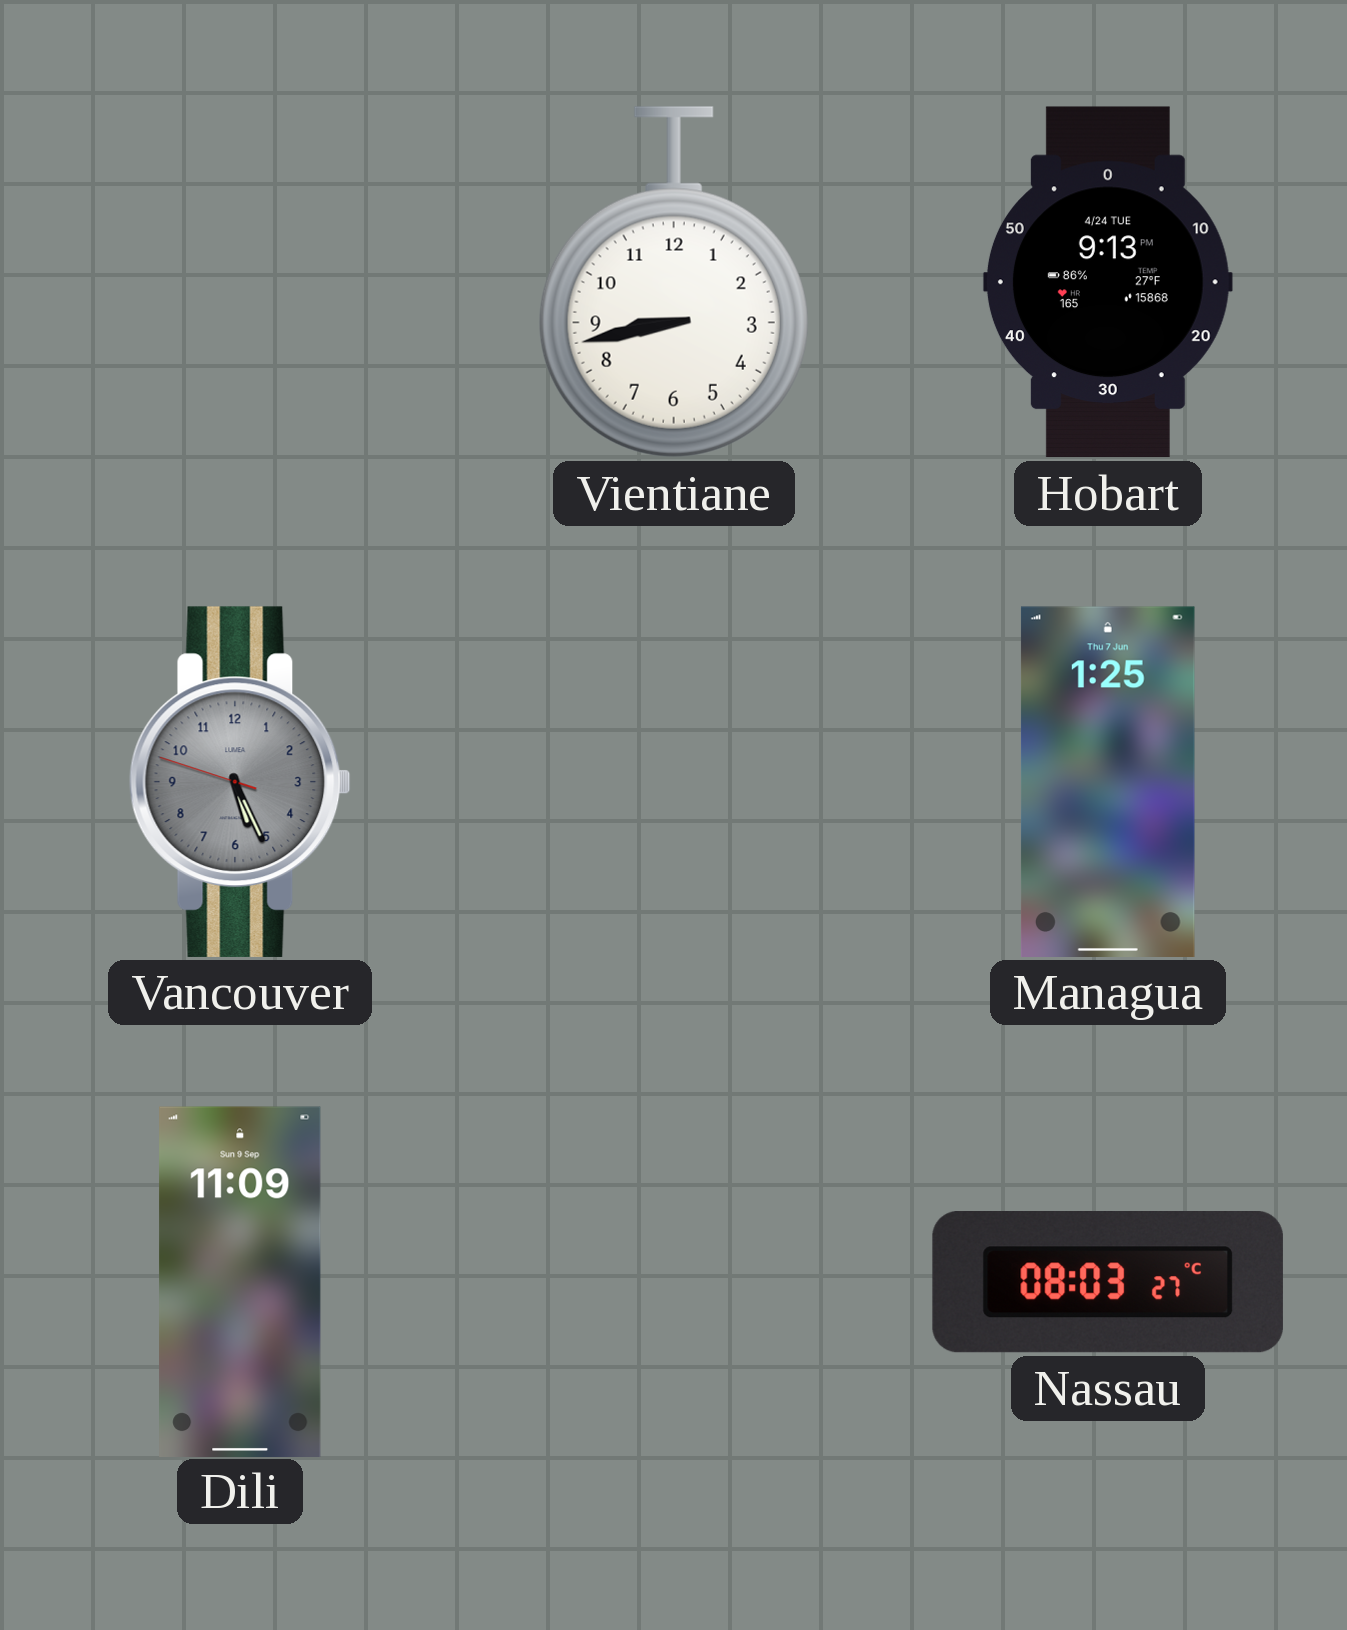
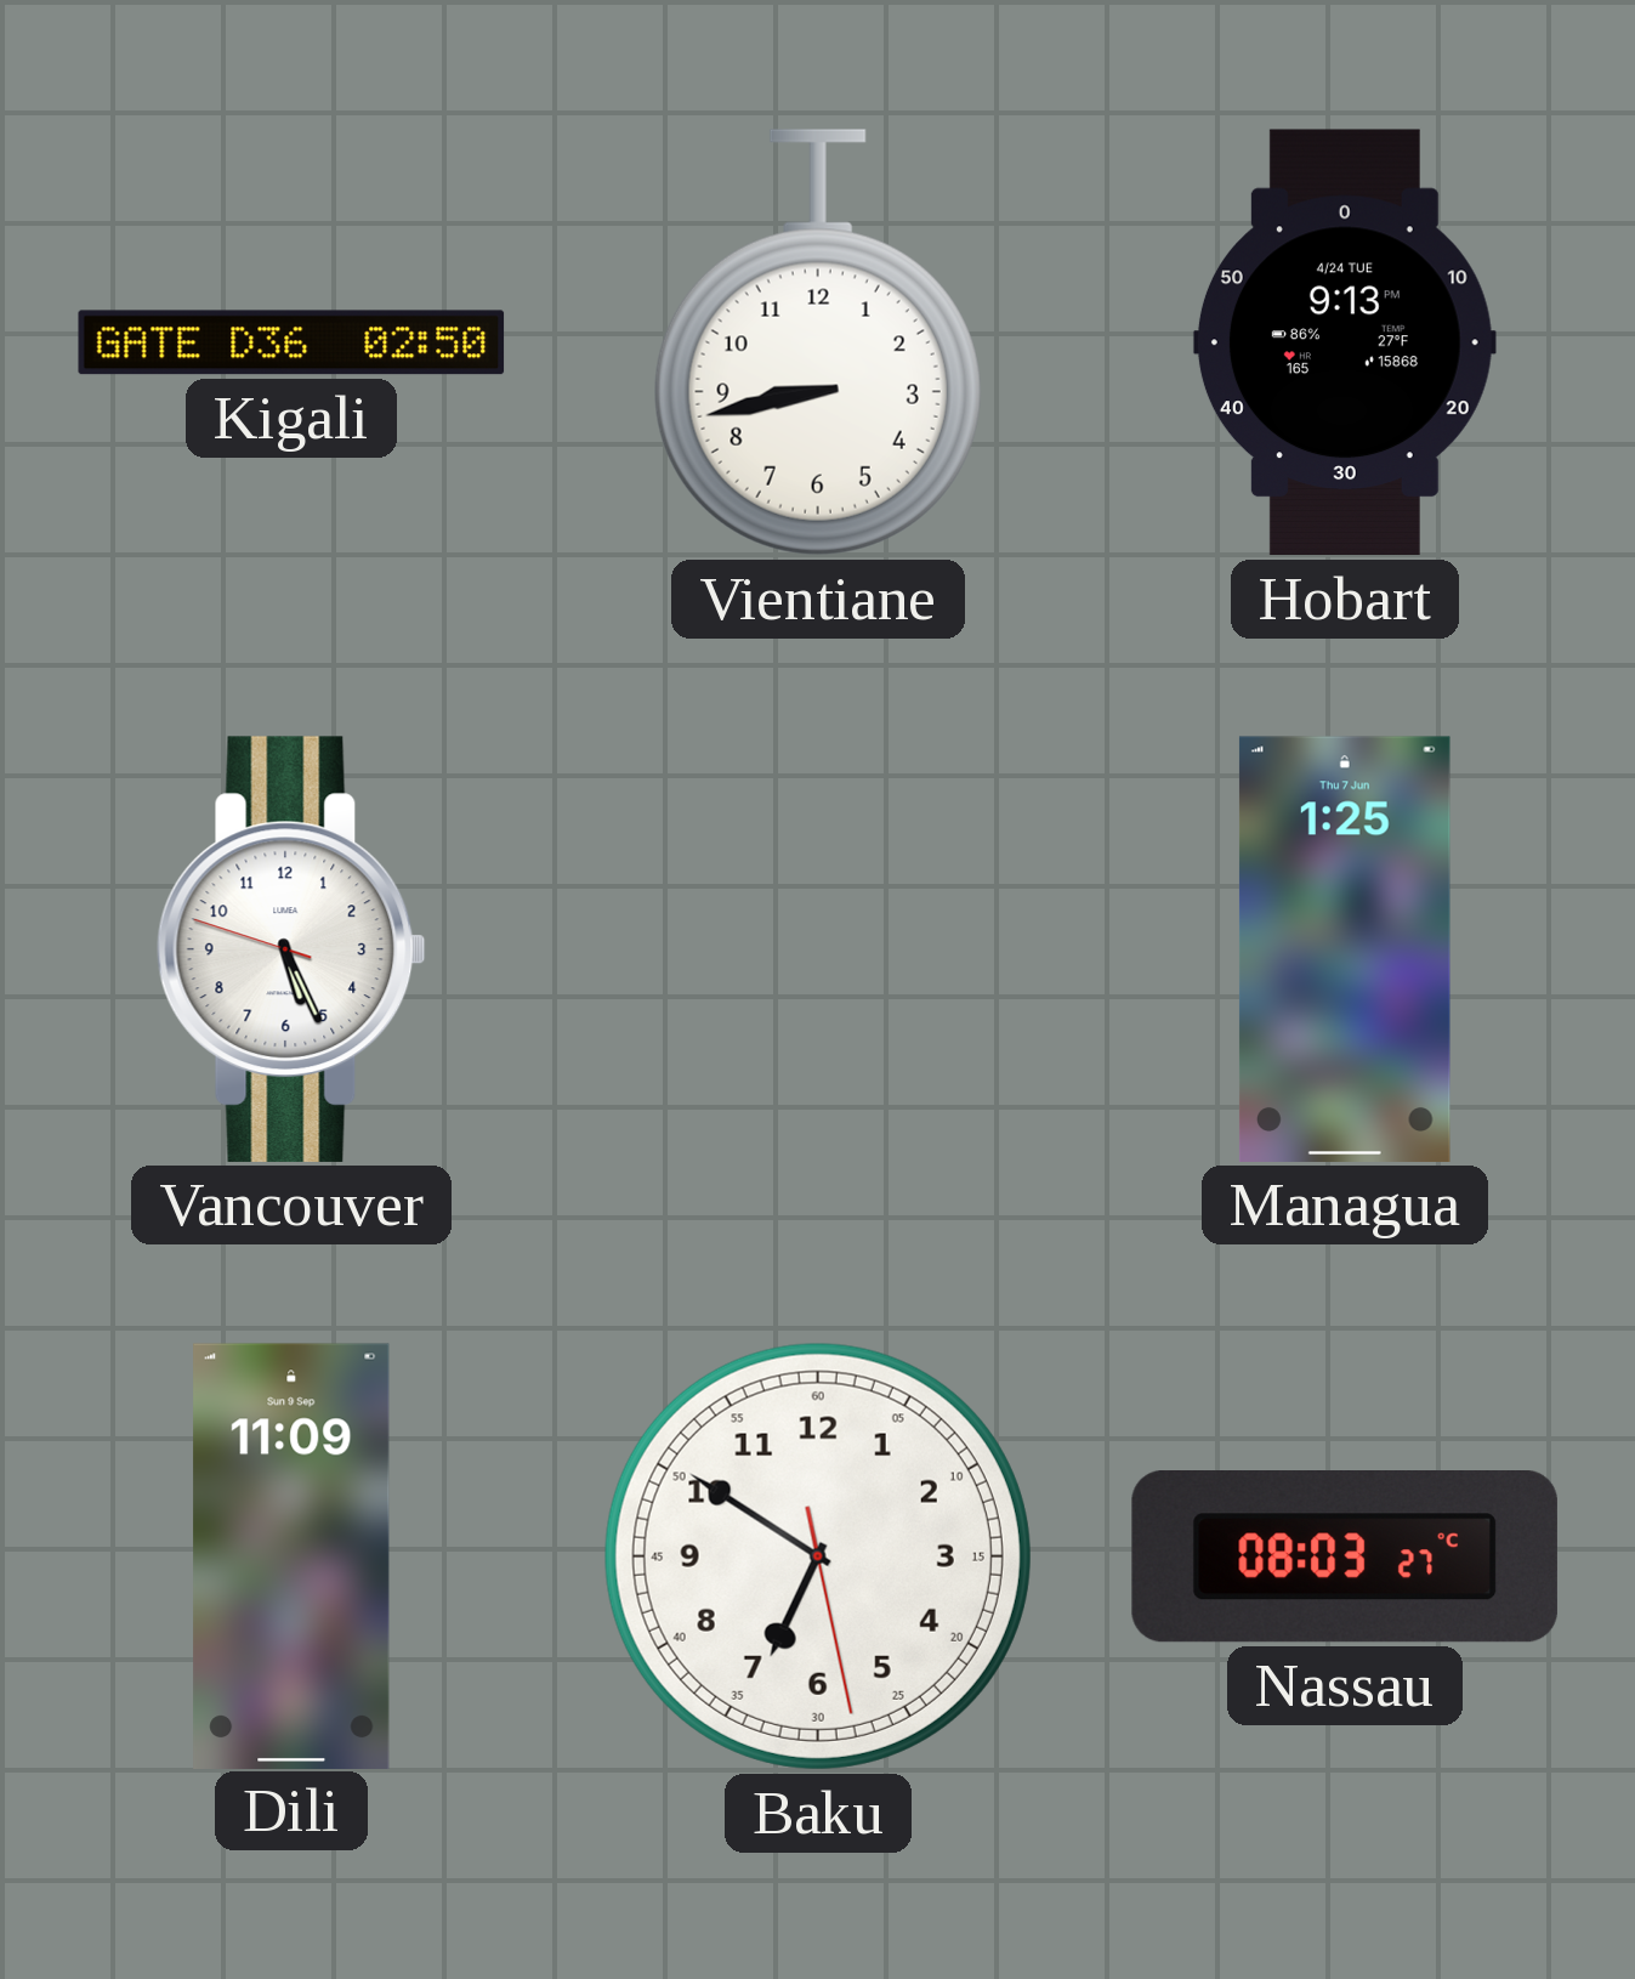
Kigali: none -> 02:50
Vancouver dial: grey -> white
Baku: none -> 6:50
